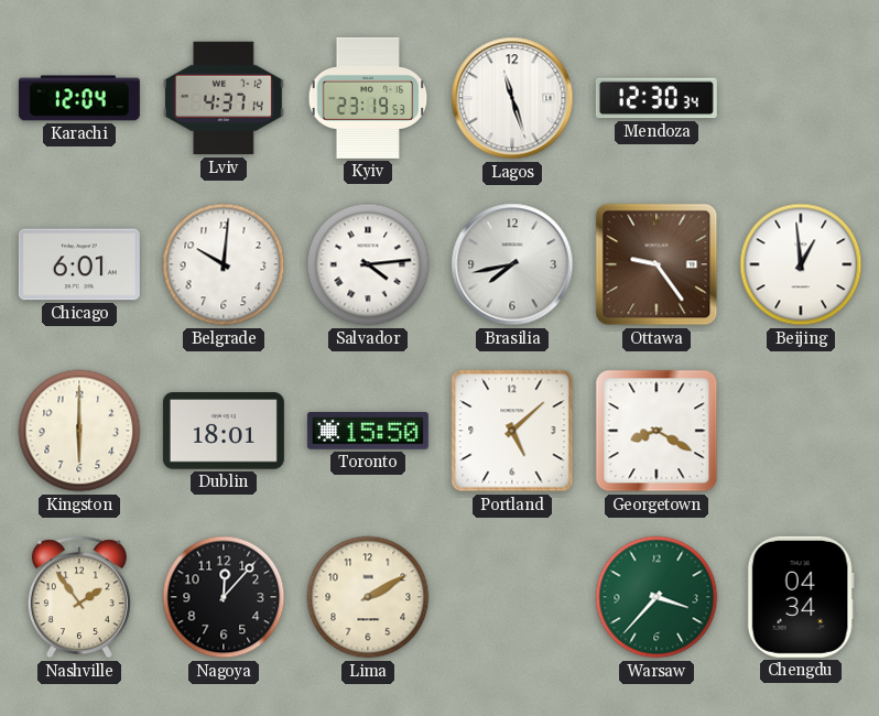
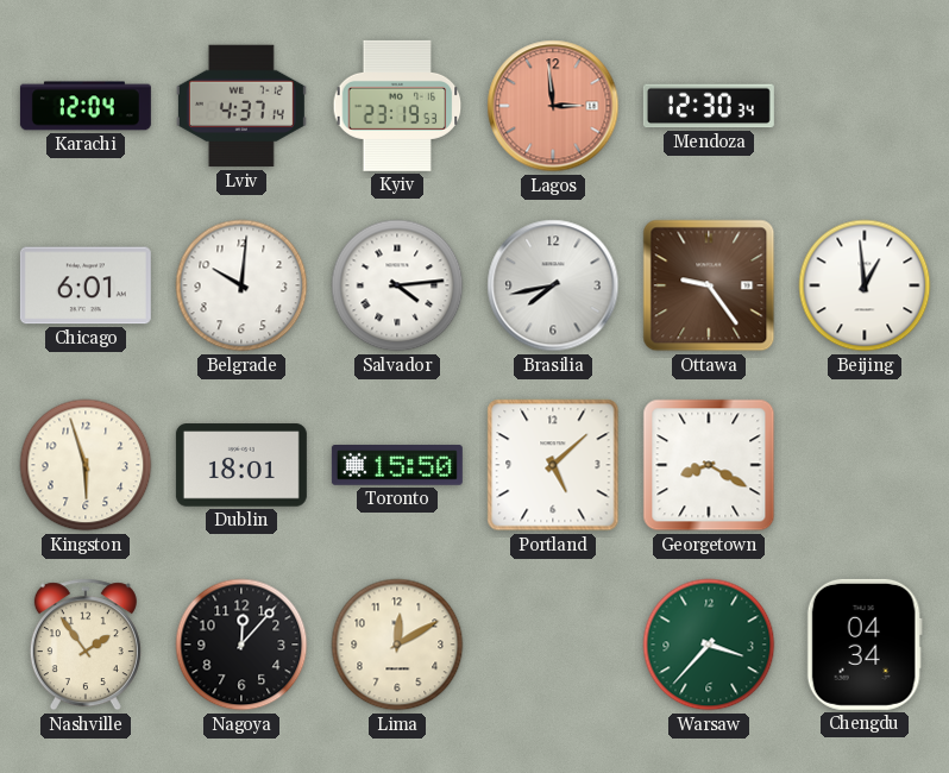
Lagos: 11:27 -> 2:59
Lagos dial: white -> salmon
Kingston: 6:00 -> 5:57
Lima: 2:10 -> 12:10
